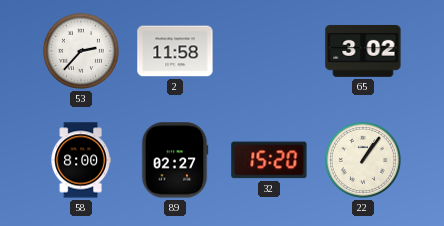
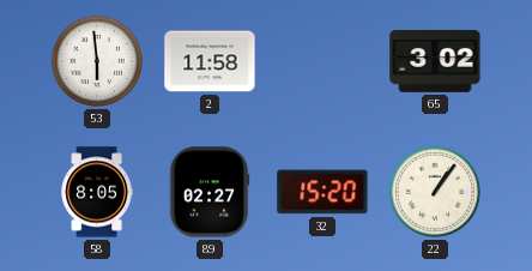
53: 2:37 -> 5:59
58: 8:00 -> 8:05
